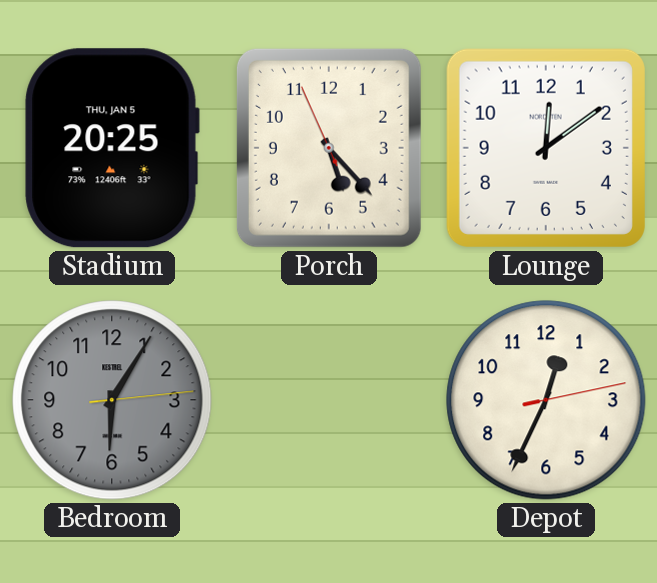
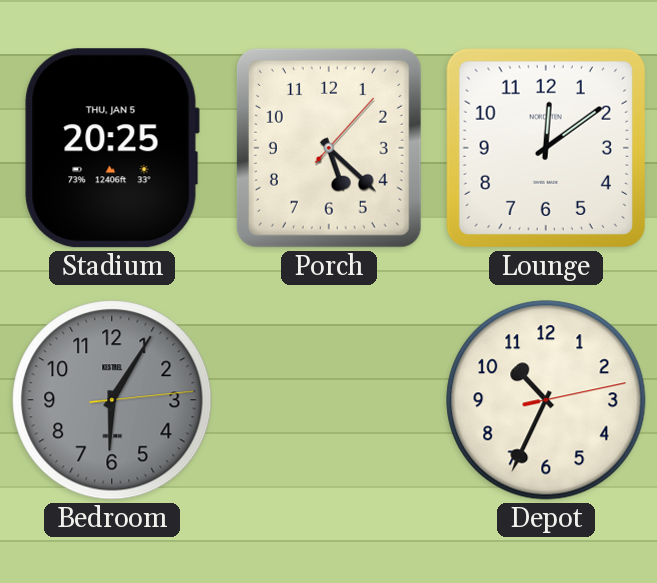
Porch: 5:22:56 -> 5:22:07
Depot: 12:34 -> 10:34
